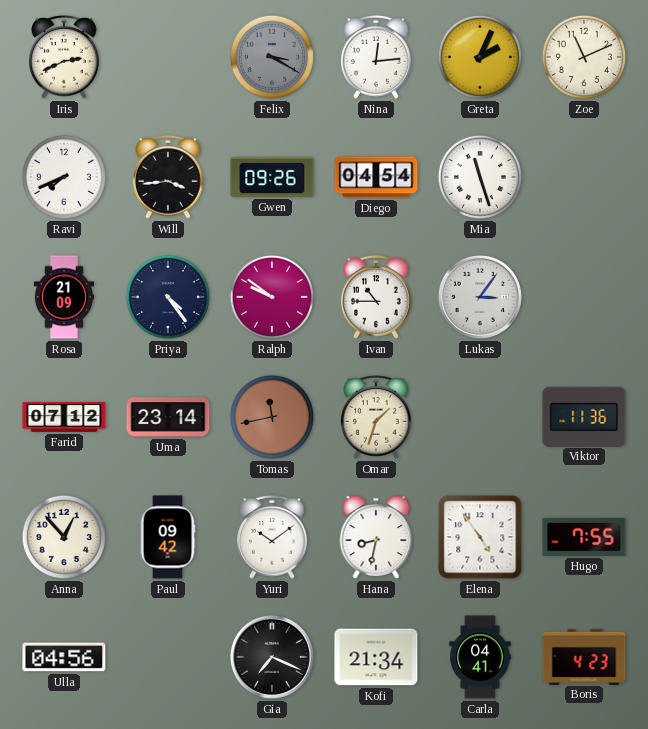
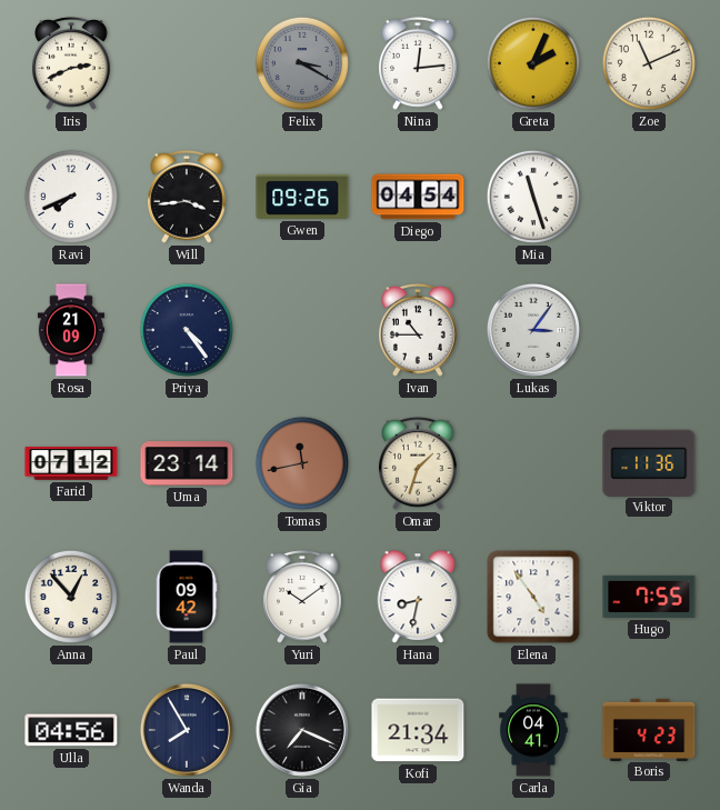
Ralph: 9:51 -> none
Wanda: none -> 7:55
